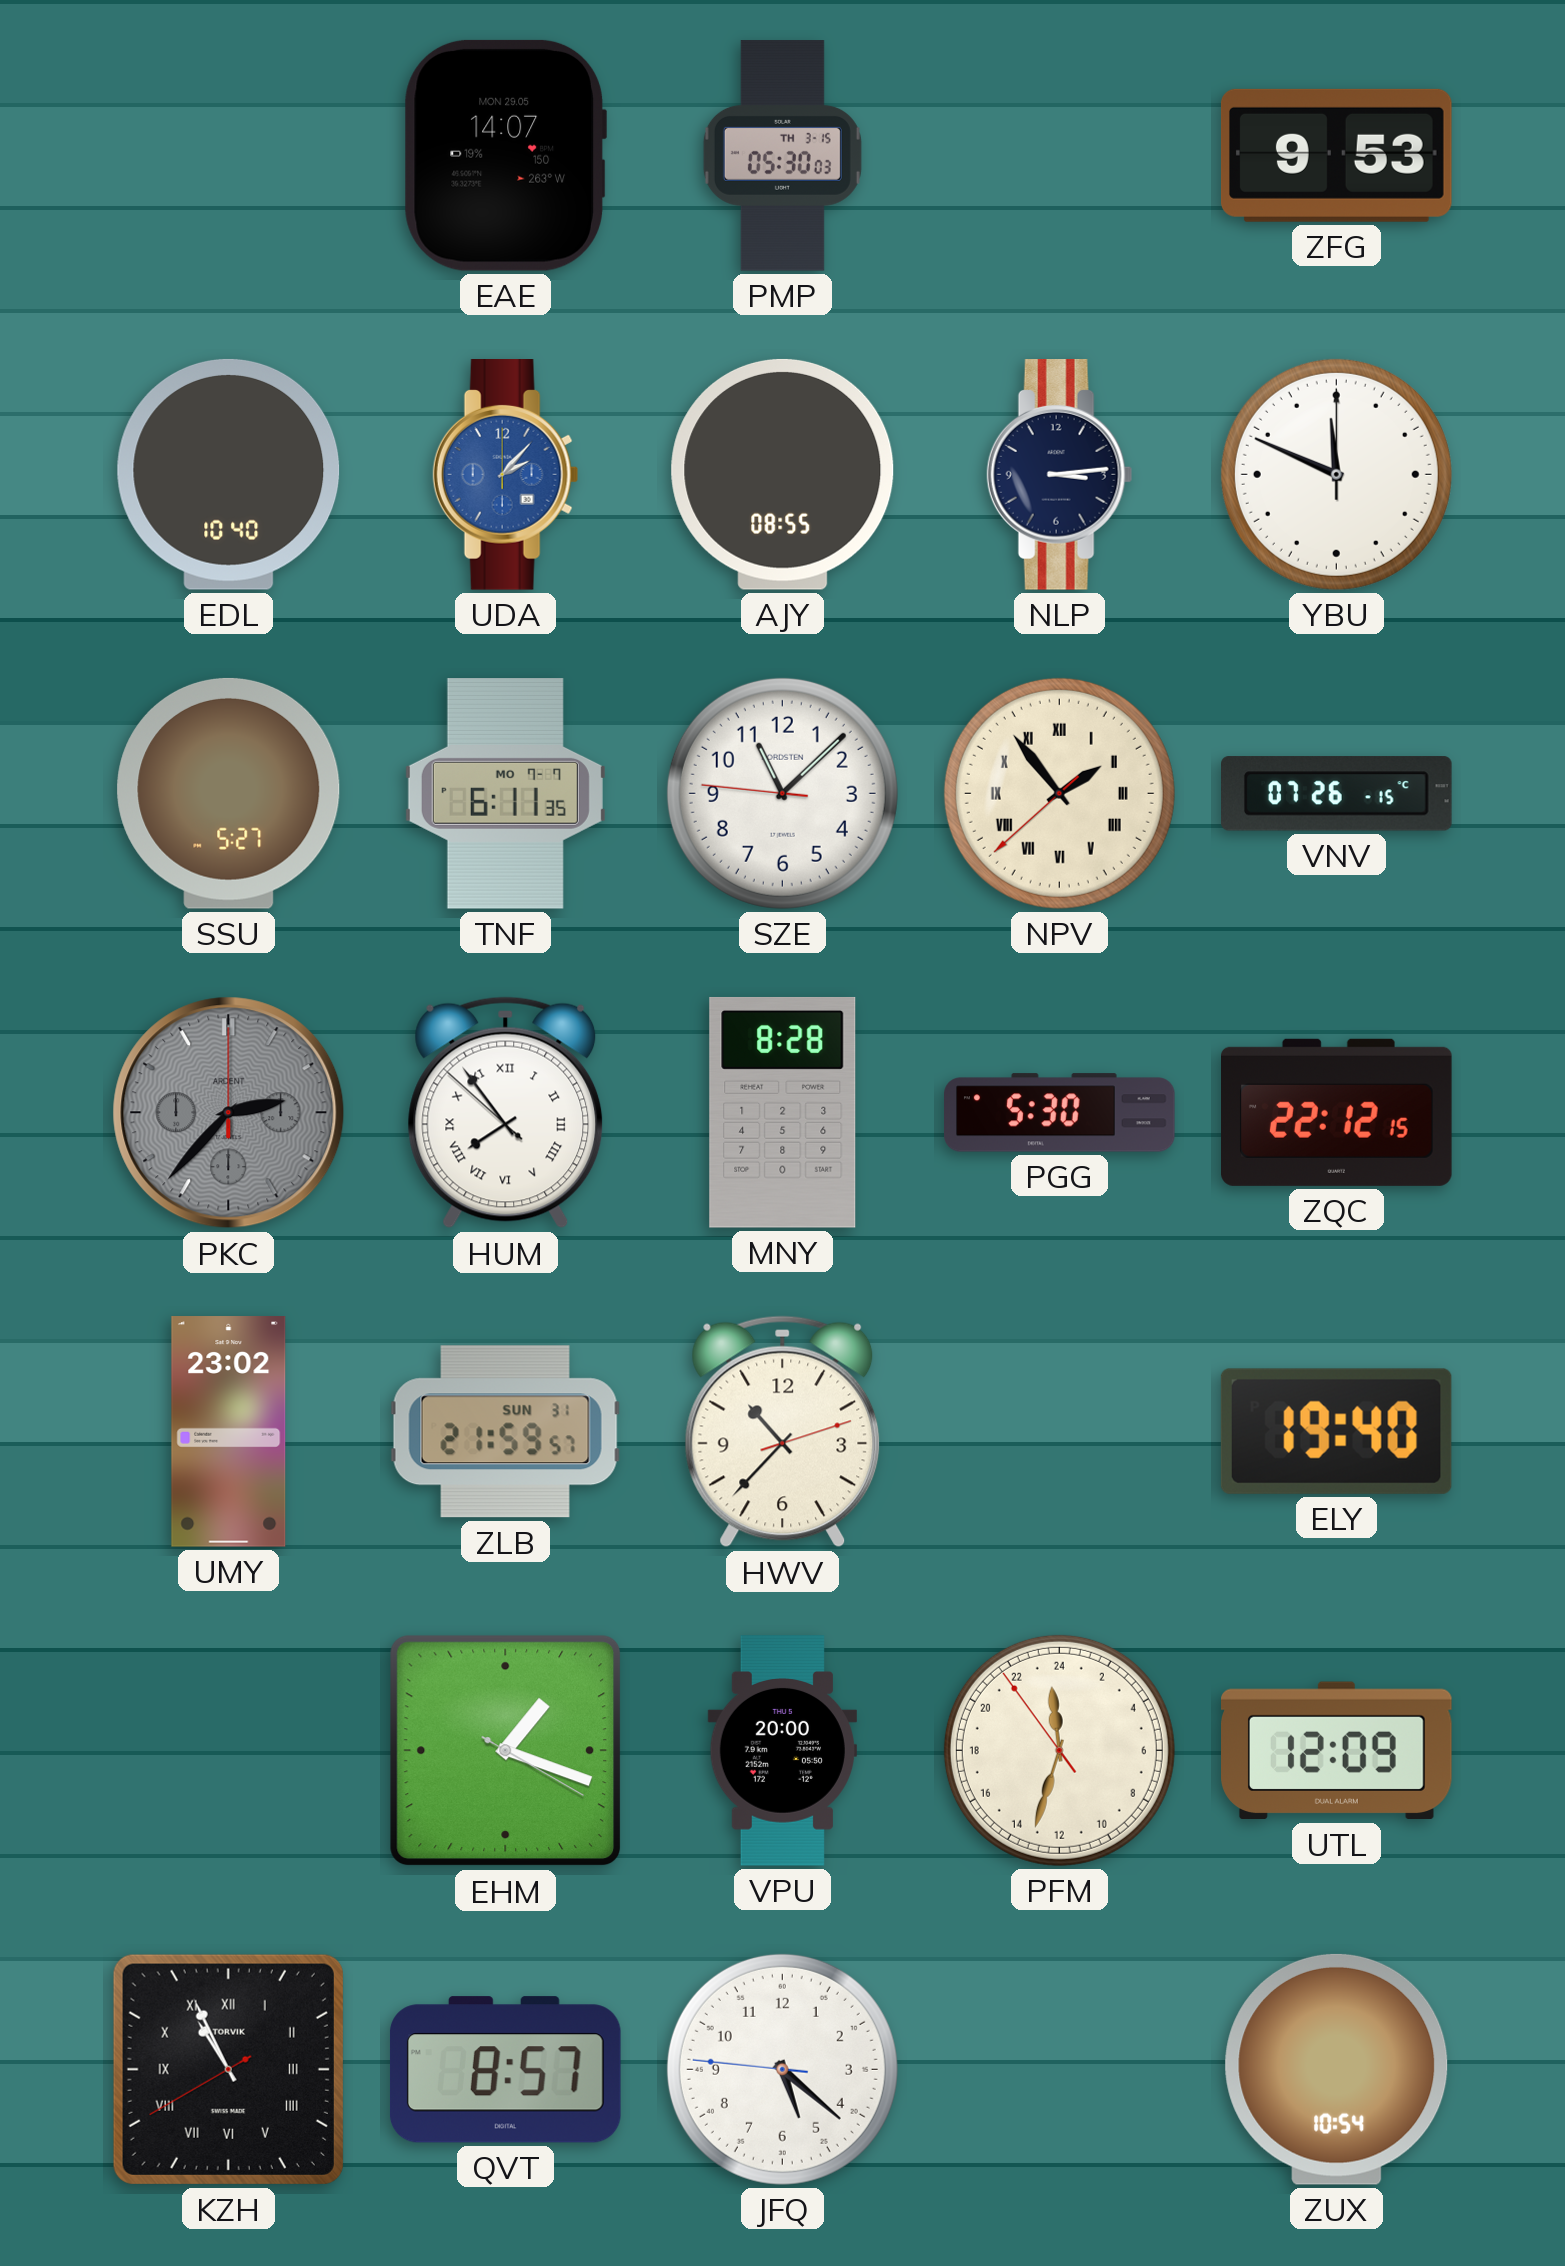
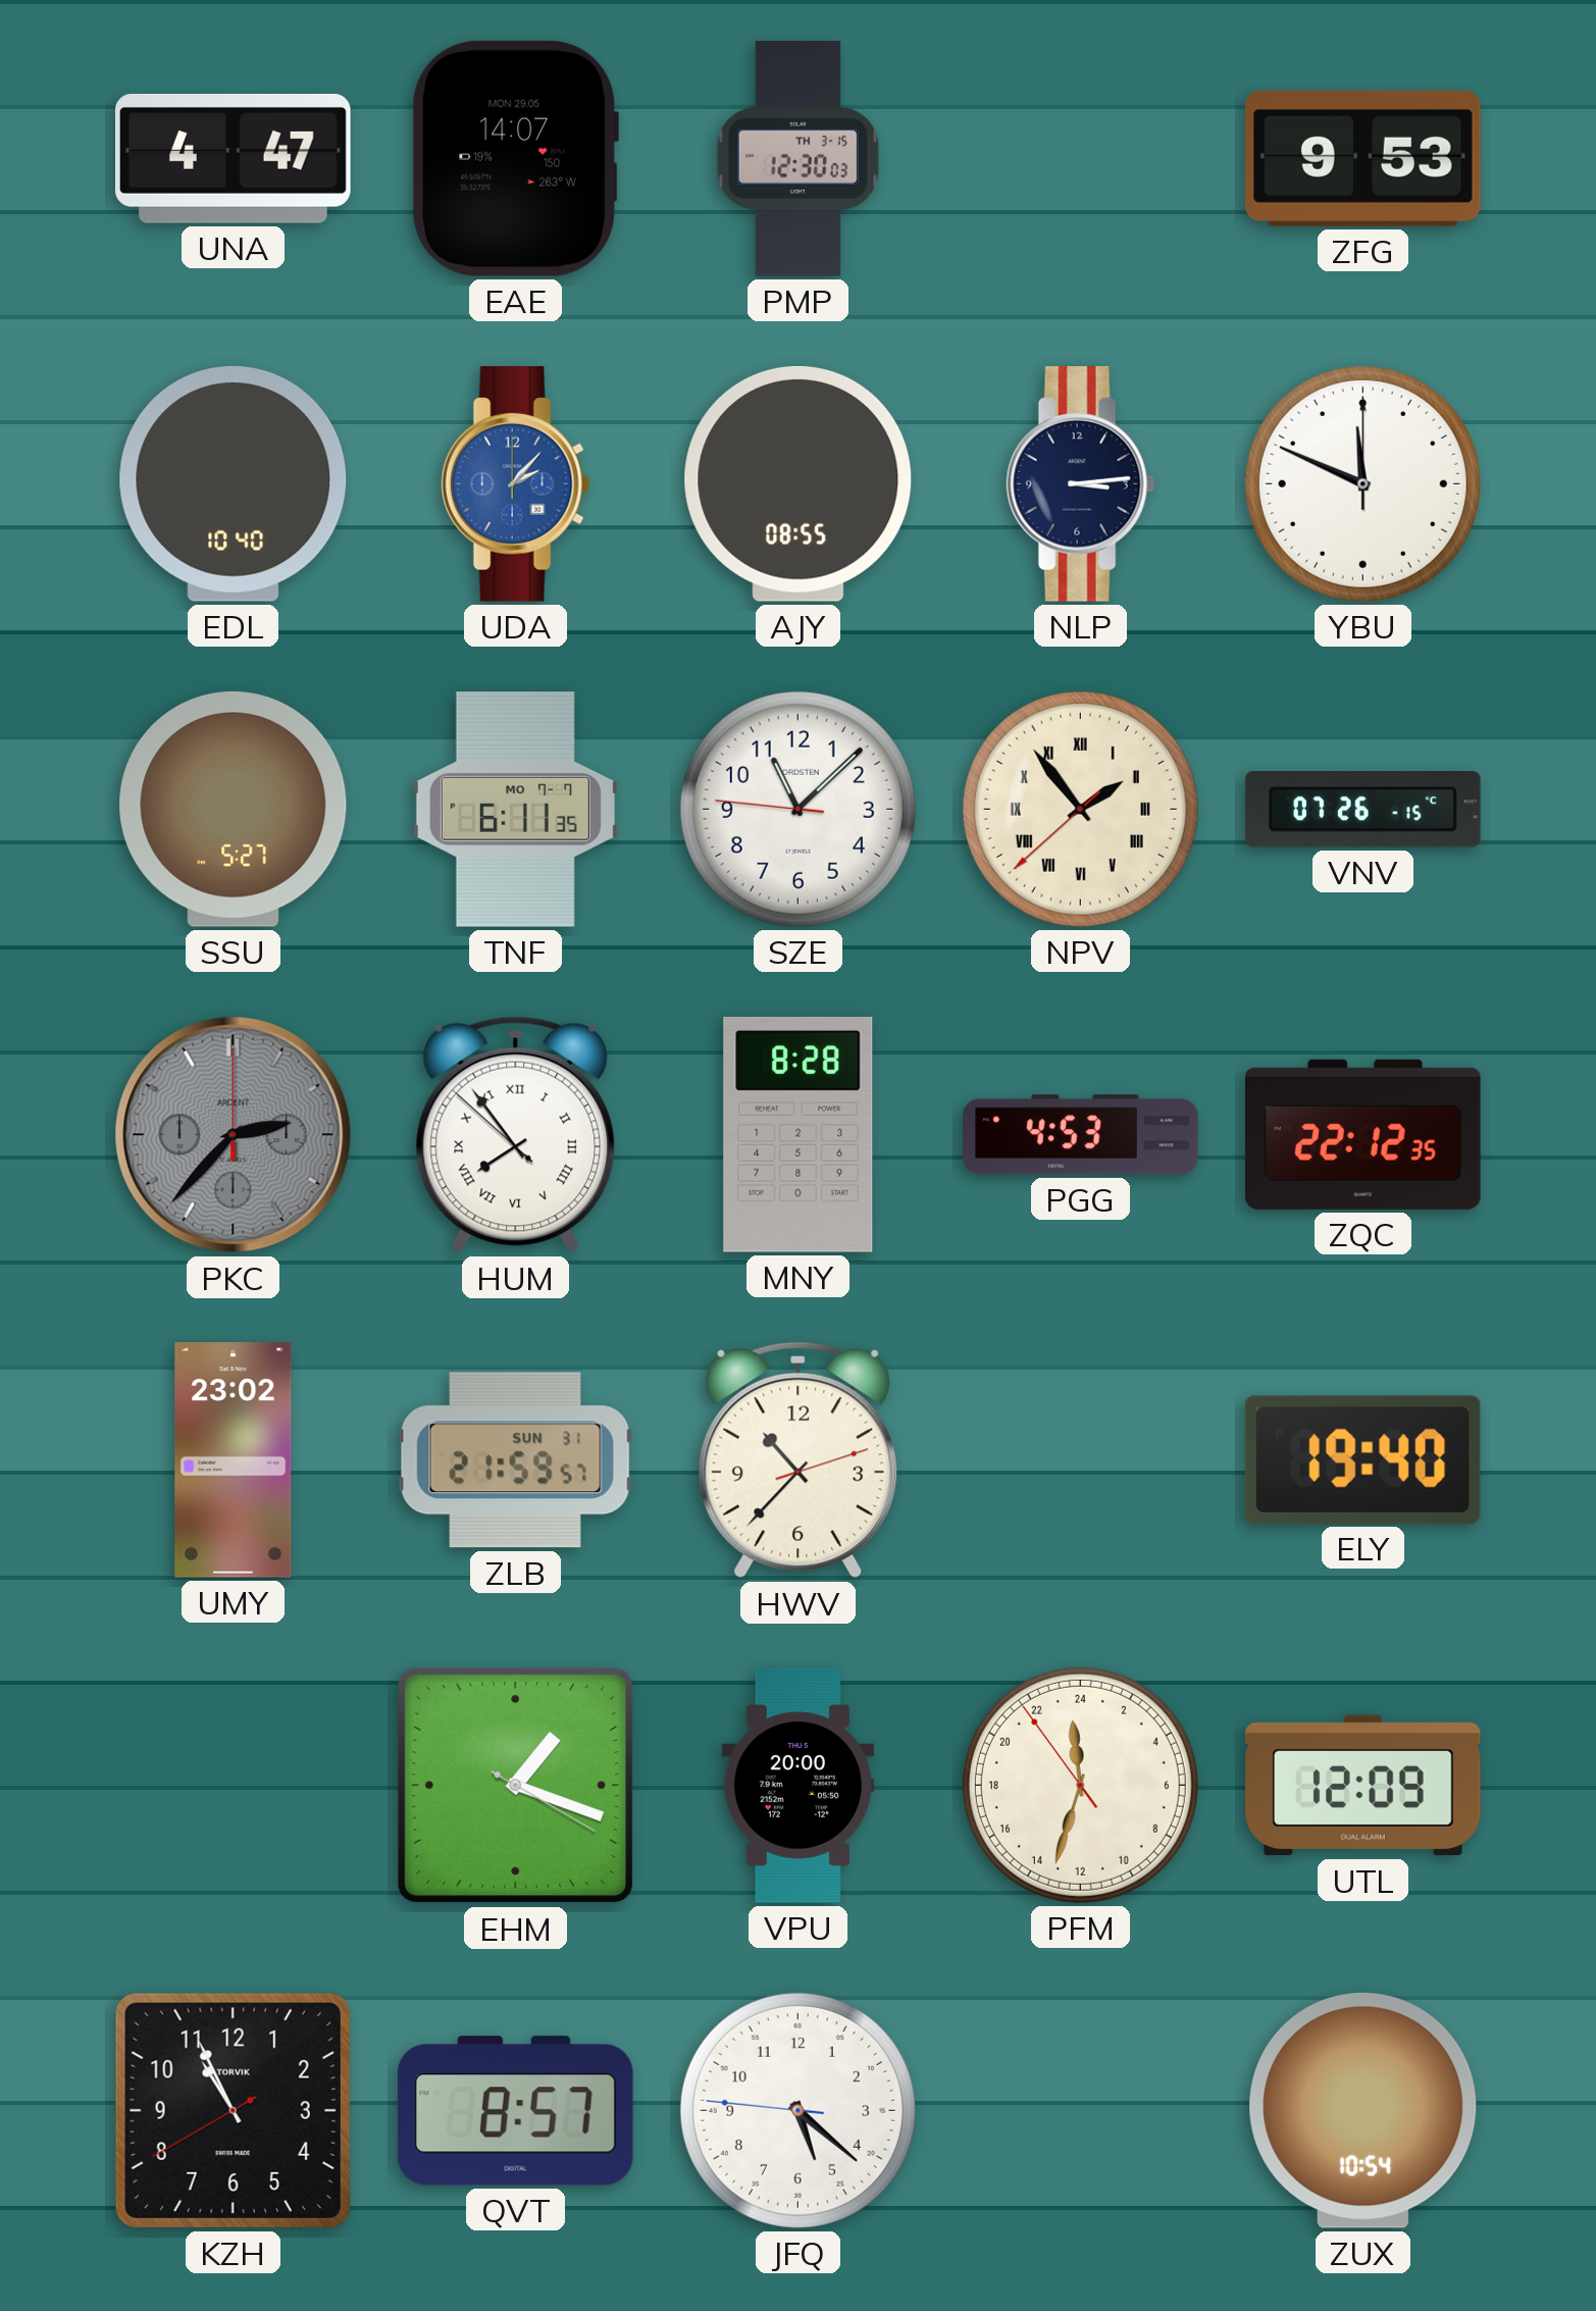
UNA: none -> 4:47
PMP: 05:30 -> 12:30
PGG: 5:30 -> 4:53
ZQC: 22:12:15 -> 22:12:35
KZH numerals: Roman -> Arabic
